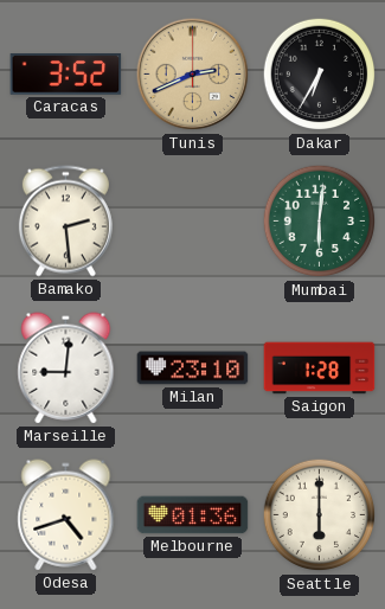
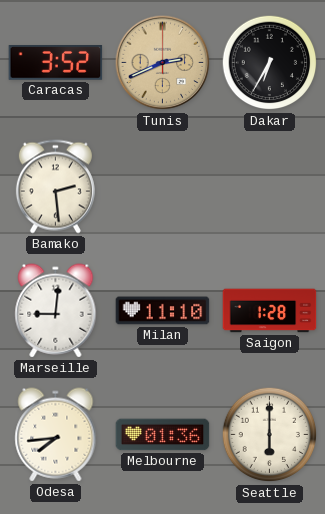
Mumbai: 6:01 -> none
Milan: 23:10 -> 11:10
Odesa: 4:42 -> 7:44
